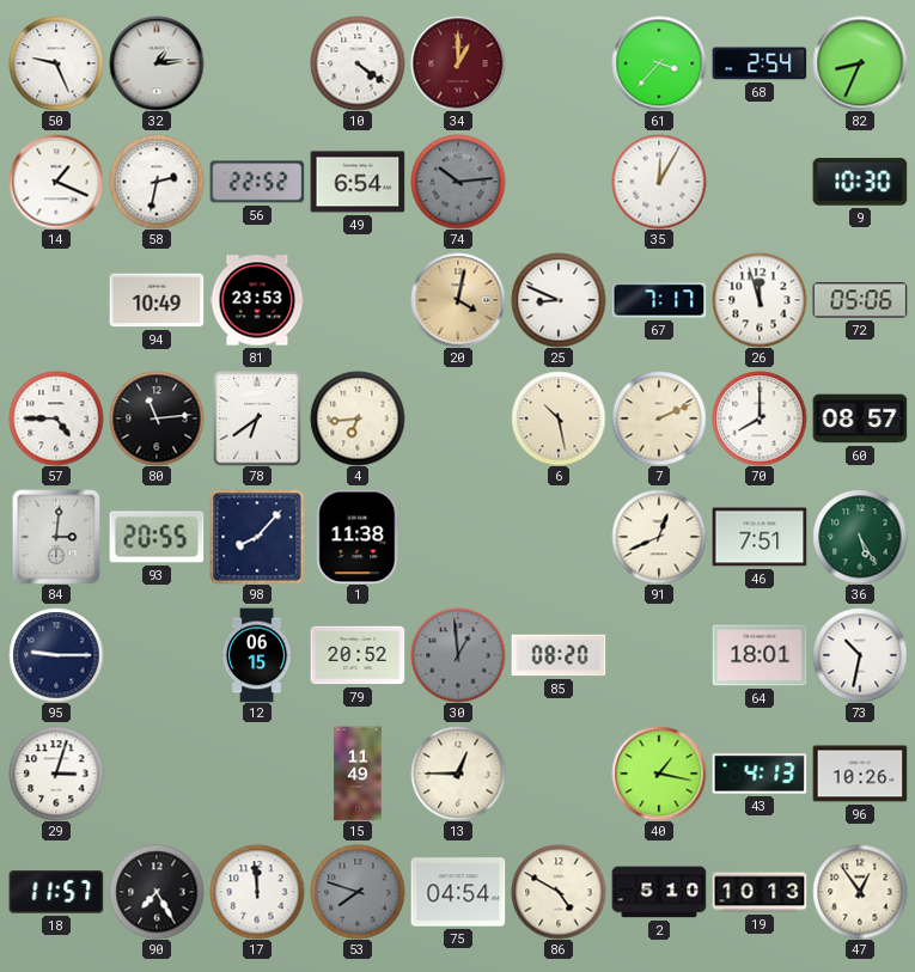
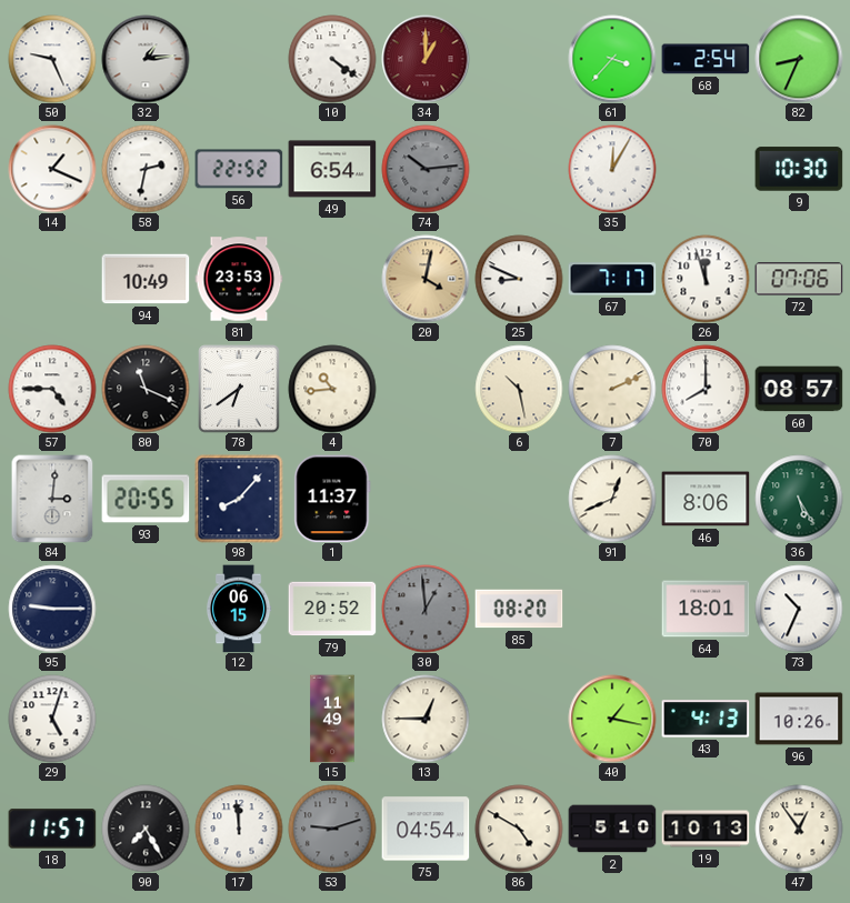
72: 05:06 -> 07:06
80: 11:14 -> 11:19
4: 6:44 -> 10:44
1: 11:38 -> 11:37
46: 7:51 -> 8:06
73: 10:32 -> 10:34
29: 3:03 -> 5:03
53: 7:48 -> 9:12
